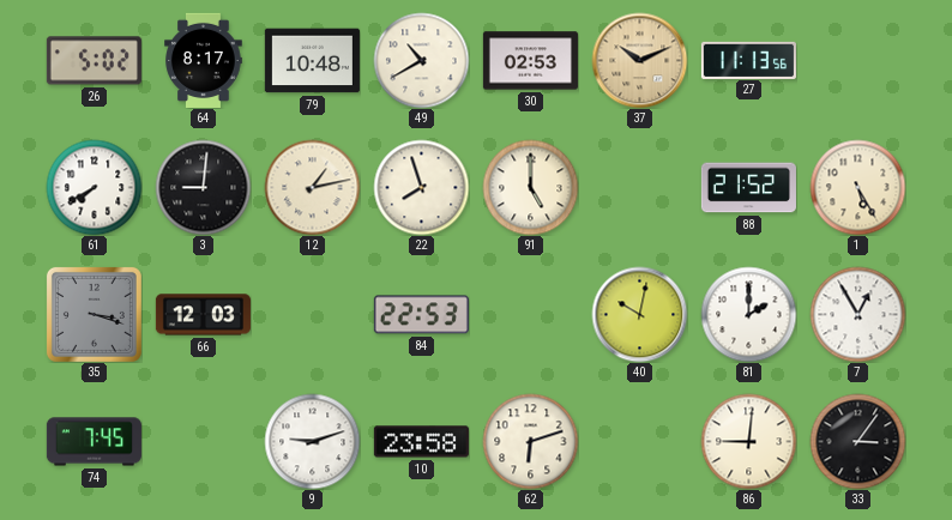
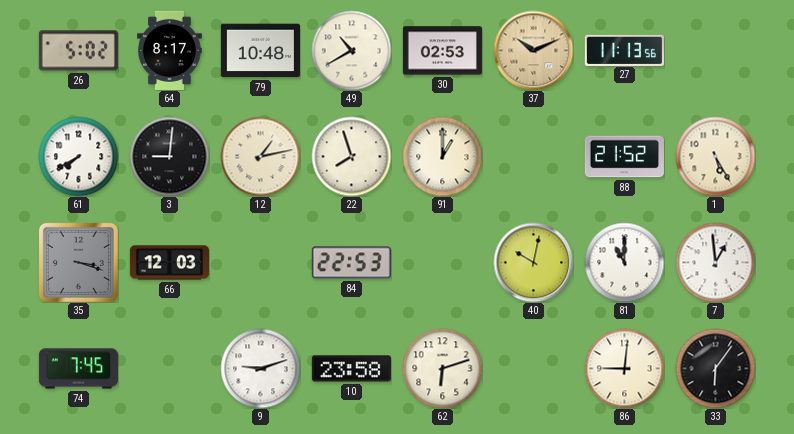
91: 5:00 -> 1:00
81: 2:00 -> 11:00
7: 12:55 -> 12:59
33: 3:06 -> 6:06
